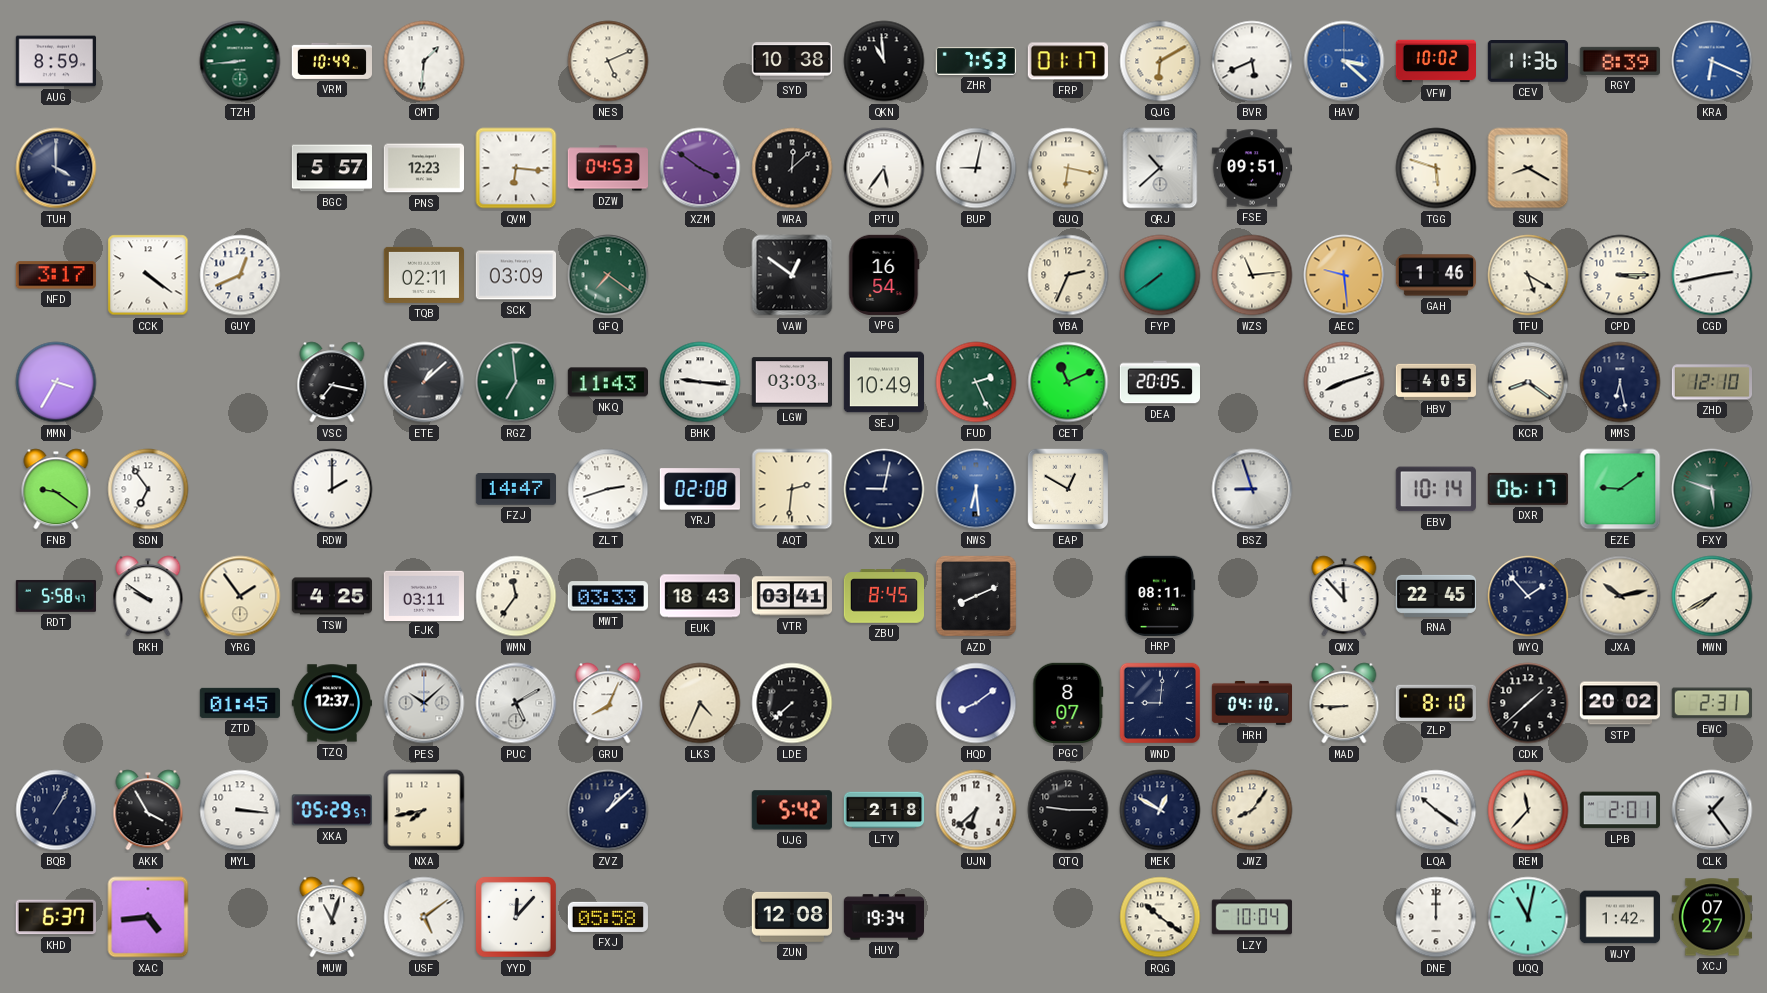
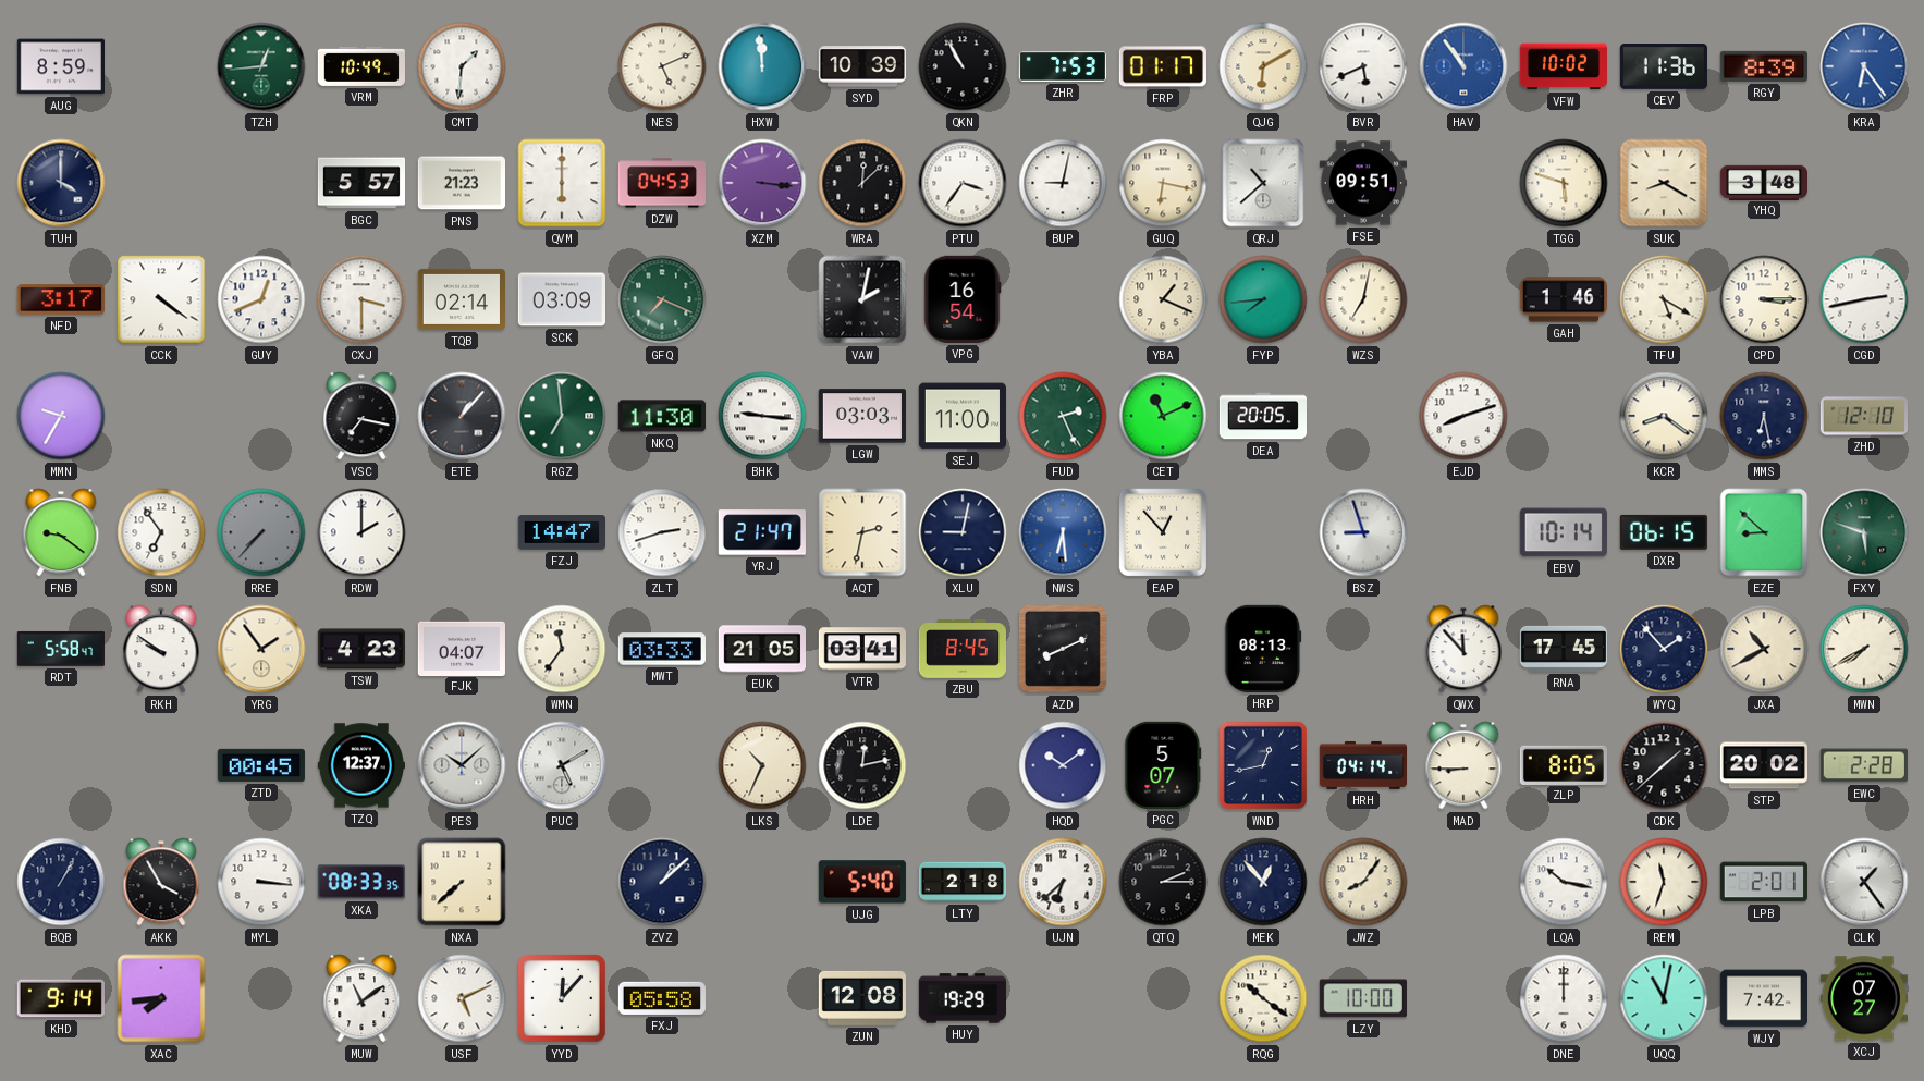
TZH: 8:44 -> 12:44
HXW: none -> 11:59
SYD: 10:38 -> 10:39
QKN: 10:59 -> 10:55
HAV: 3:22 -> 10:54
KRA: 6:19 -> 6:24
PNS: 12:23 -> 21:23
QVM: 6:16 -> 6:00
XZM: 3:51 -> 3:16
PTU: 5:36 -> 3:36
YHQ: none -> 3:48
CXJ: none -> 3:30
TQB: 02:11 -> 02:14
GFQ: 7:21 -> 7:19
VAW: 12:51 -> 2:02
YBA: 2:34 -> 1:19
FYP: 7:39 -> 7:44
WZS: 11:14 -> 7:02
AEC: 9:29 -> none
MMN: 3:35 -> 9:35
ETE: 1:08 -> 1:07
NKQ: 11:43 -> 11:30
SEJ: 10:49 -> 11:00
HBV: 4:05 -> none
RRE: none -> 7:37
YRJ: 02:08 -> 21:47
AQT: 2:31 -> 2:32
EAP: 12:50 -> 12:53
DXR: 06:17 -> 06:15
EZE: 9:09 -> 8:52
TSW: 4:25 -> 4:23
FJK: 03:11 -> 04:07
EUK: 18:43 -> 21:05
HRP: 08:11 -> 08:13
RNA: 22:45 -> 17:45
JXA: 10:13 -> 10:40
ZTD: 01:45 -> 00:45
GRU: 8:04 -> none
LKS: 4:34 -> 10:34
LDE: 7:38 -> 12:13
HQD: 8:09 -> 10:09
PGC: 8:07 -> 5:07
WND: 9:01 -> 12:43
HRH: 04:10 -> 04:14
ZLP: 8:10 -> 8:05
EWC: 2:31 -> 2:28
XKA: 05:29 -> 08:33
NXA: 7:43 -> 7:38
UJG: 5:42 -> 5:40
QTQ: 9:15 -> 2:15
MEK: 12:50 -> 12:53
LQA: 10:21 -> 10:17
REM: 11:37 -> 11:33
KHD: 6:37 -> 9:14
XAC: 4:44 -> 7:44
MUW: 11:03 -> 11:09
USF: 5:09 -> 5:11
HUY: 19:34 -> 19:29
LZY: 10:04 -> 10:00
WJY: 1:42 -> 7:42
